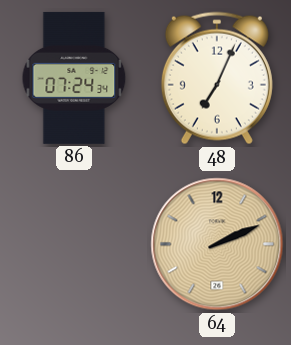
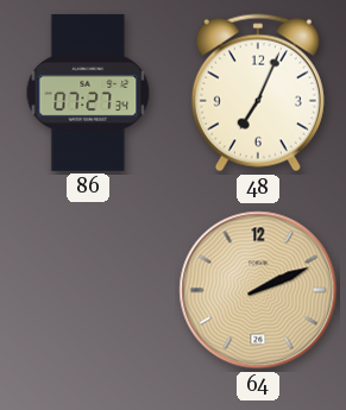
86: 07:24 -> 07:27
